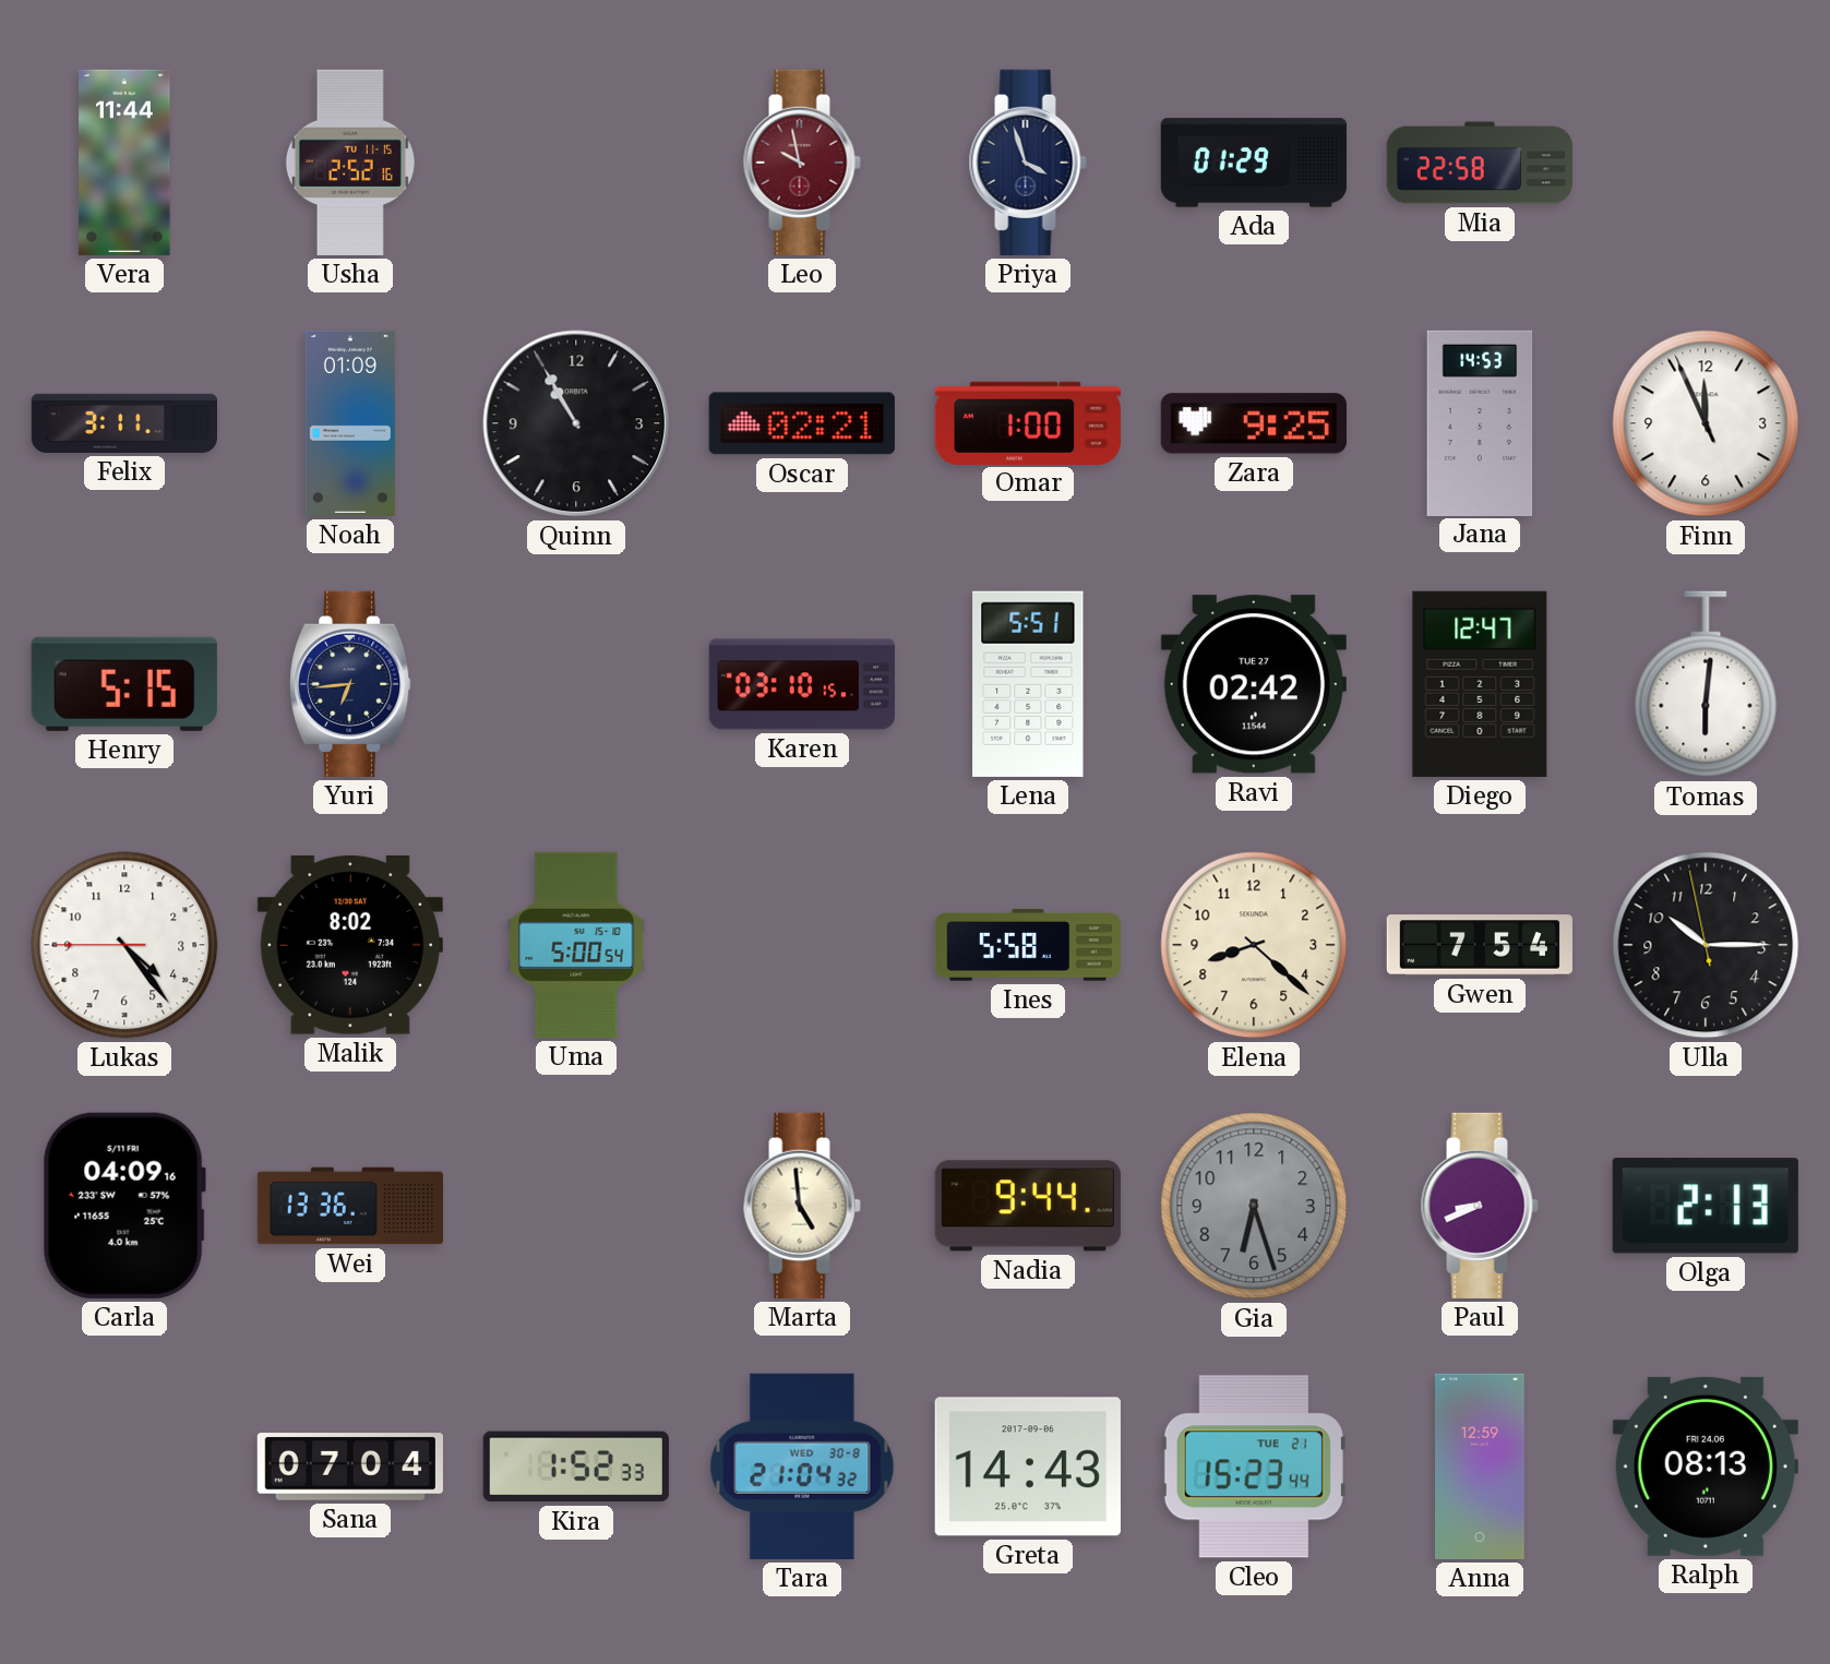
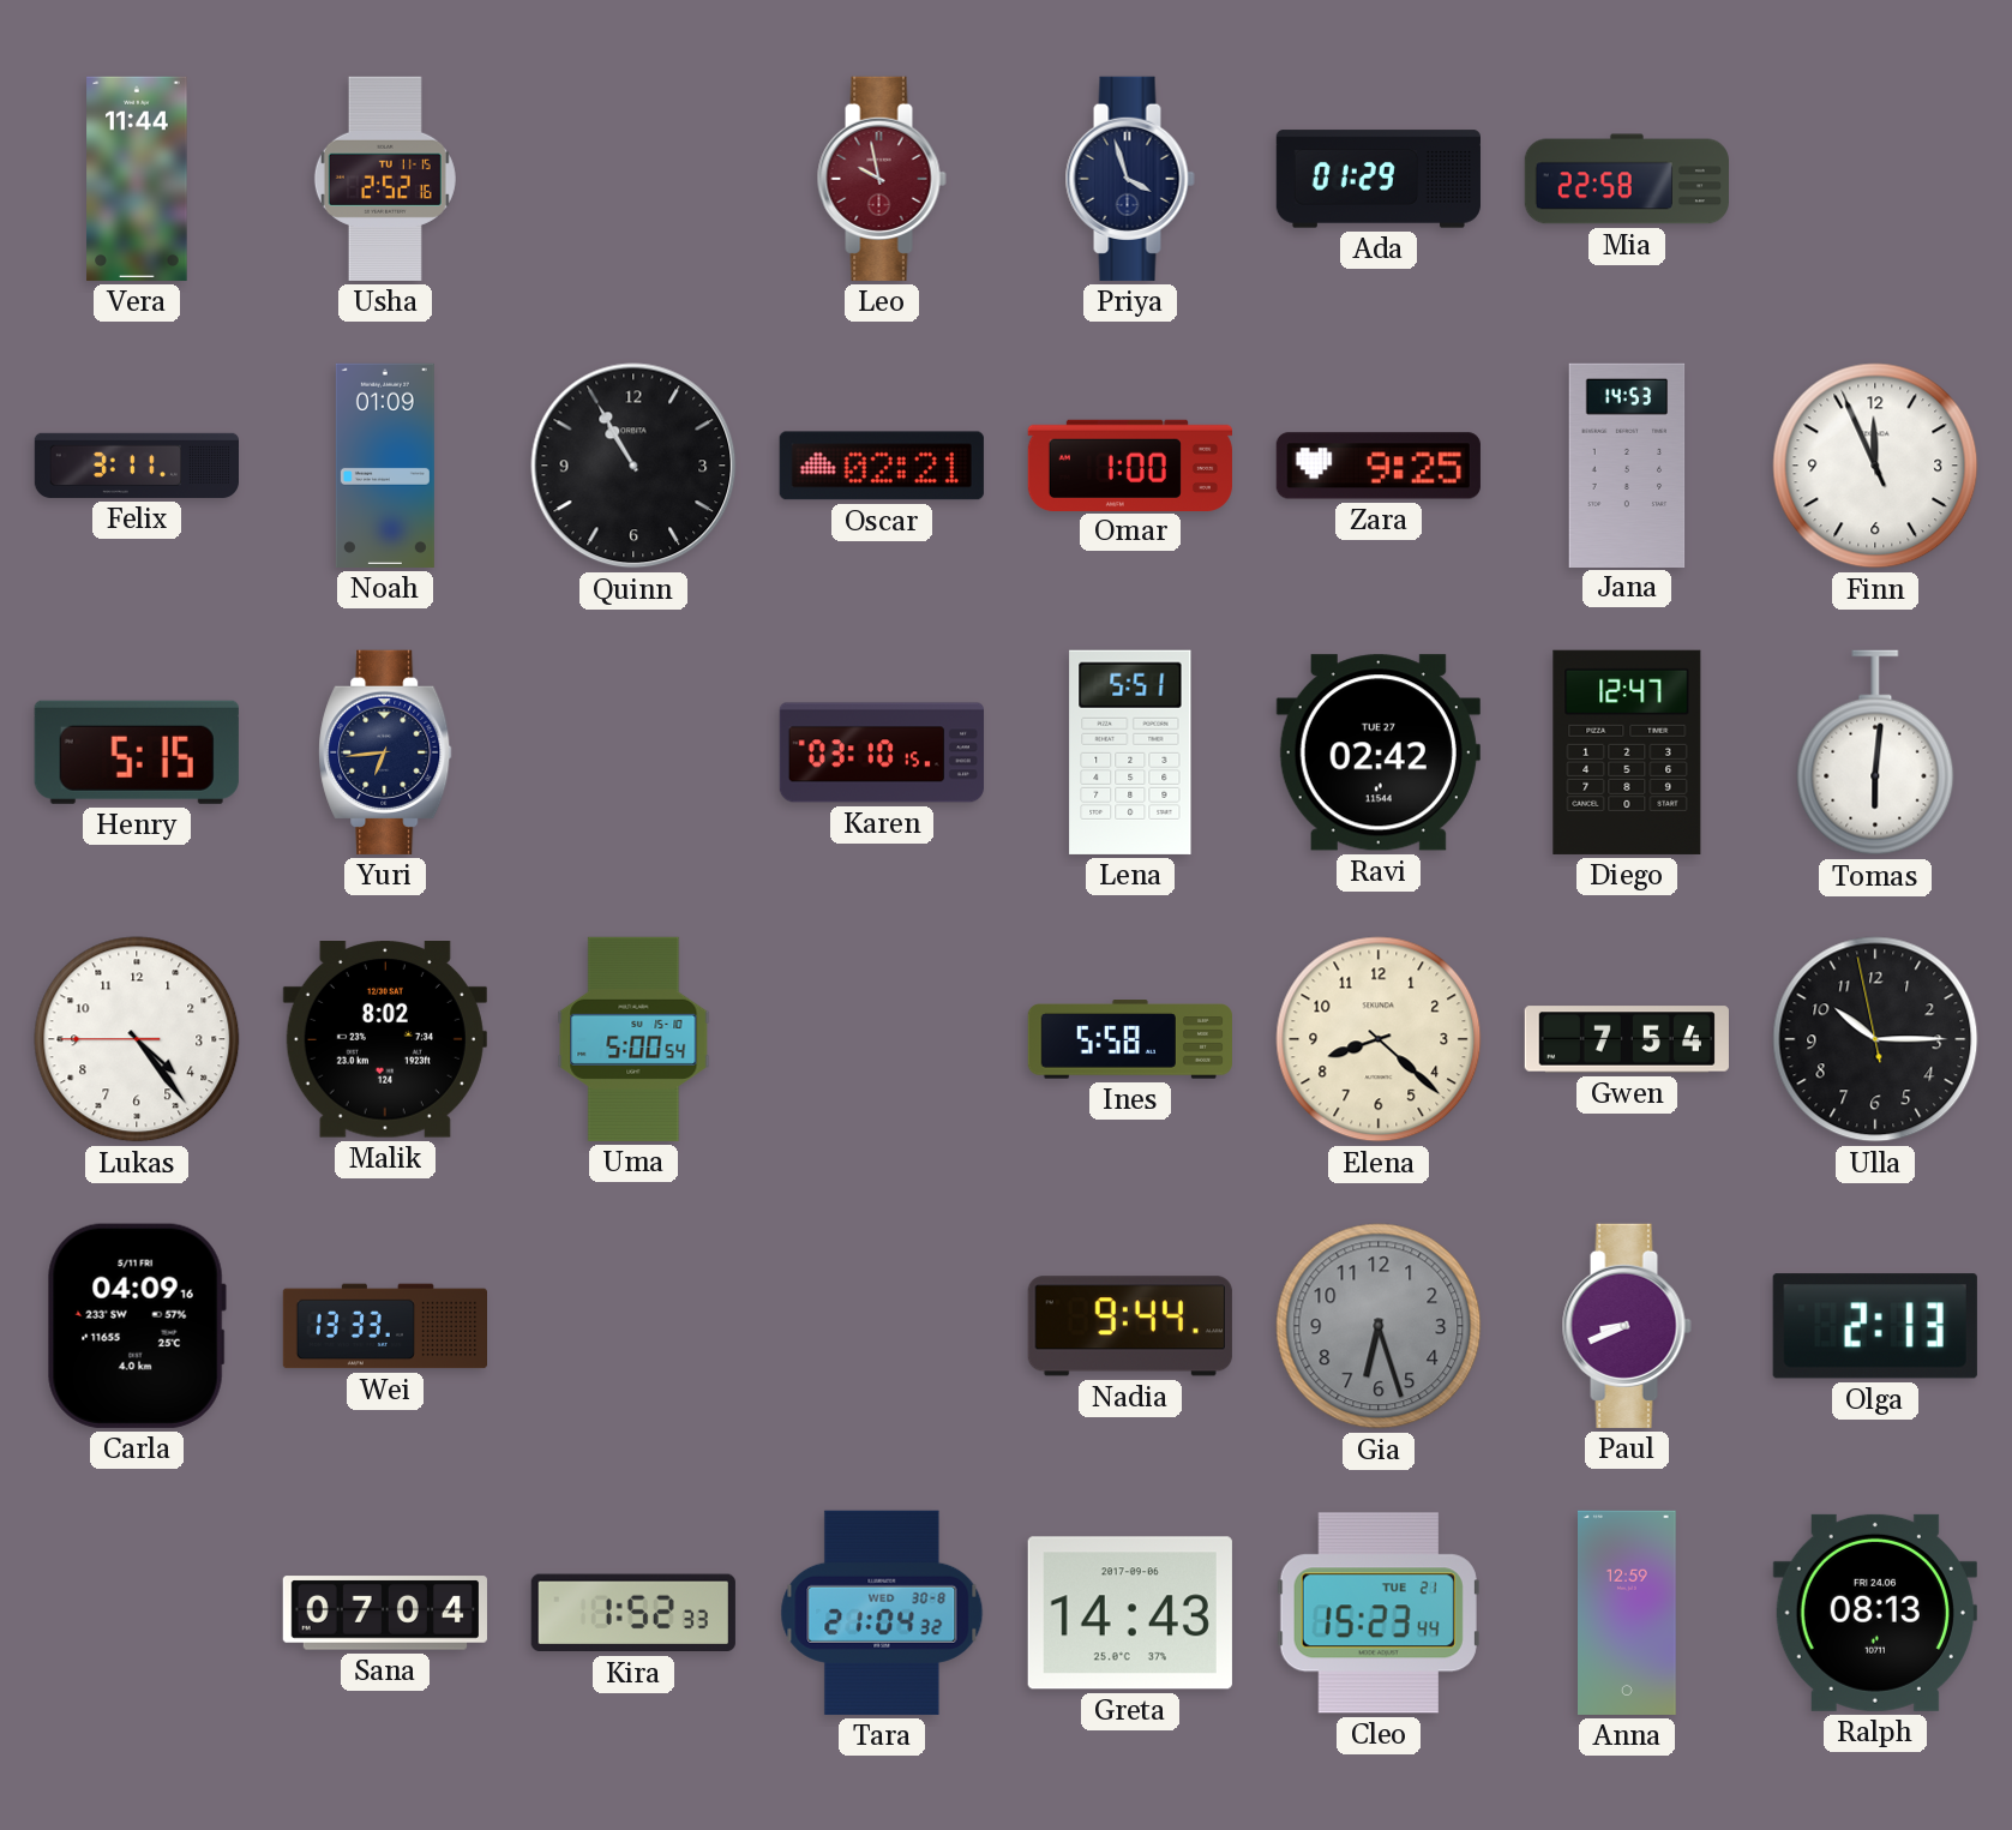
Wei: 13:36 -> 13:33
Marta: 4:59 -> none
